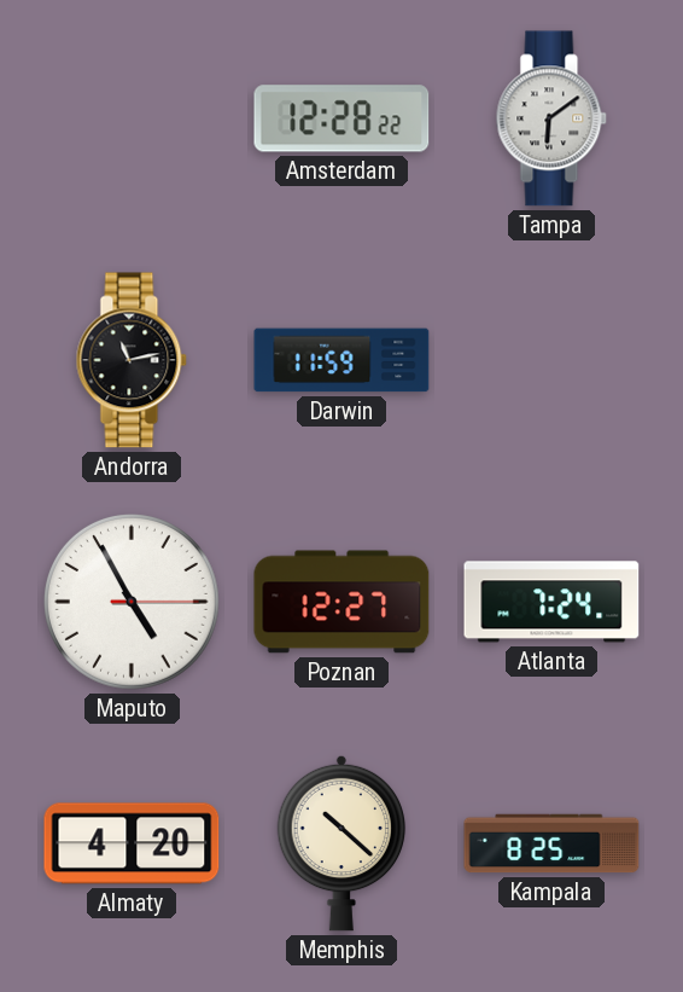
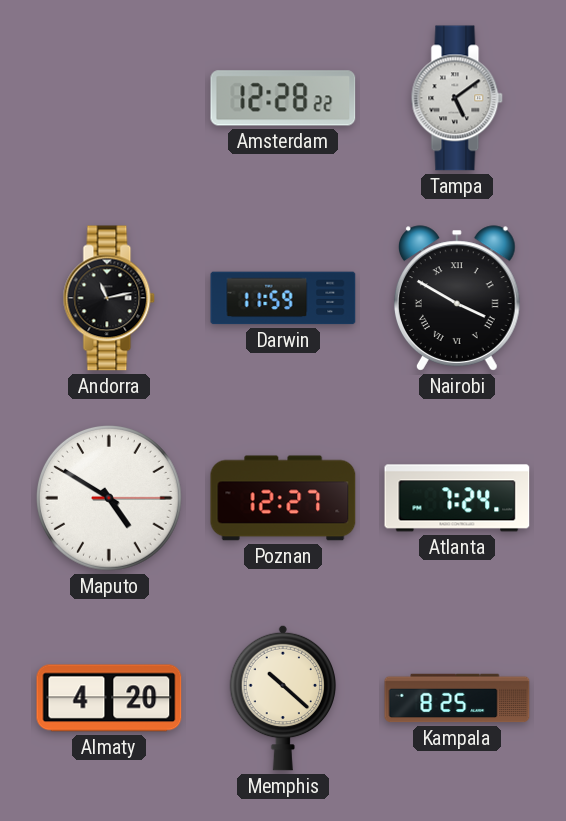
Tampa: 6:09 -> 5:09
Nairobi: none -> 3:50
Maputo: 4:55 -> 4:50
